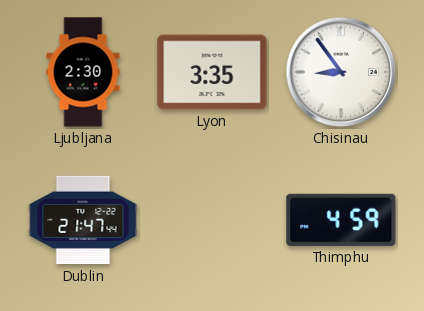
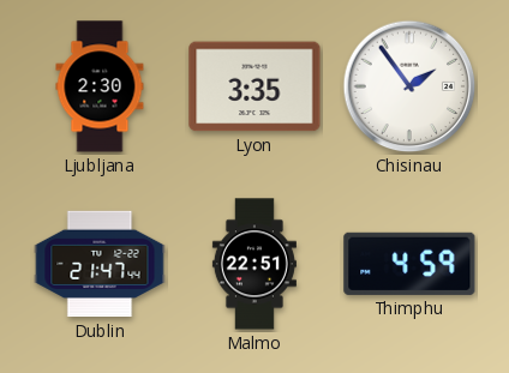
Chisinau: 8:54 -> 1:54
Malmo: none -> 22:51
